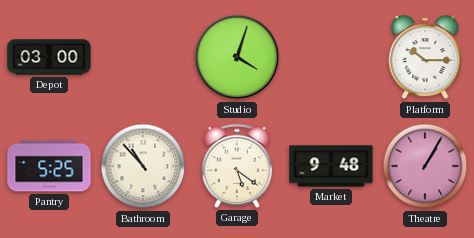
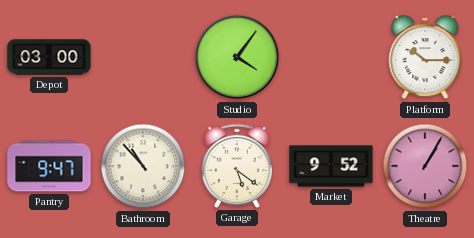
Studio: 4:03 -> 4:06
Pantry: 5:25 -> 9:47
Market: 9:48 -> 9:52
